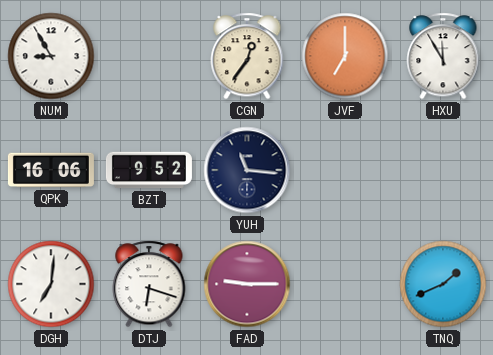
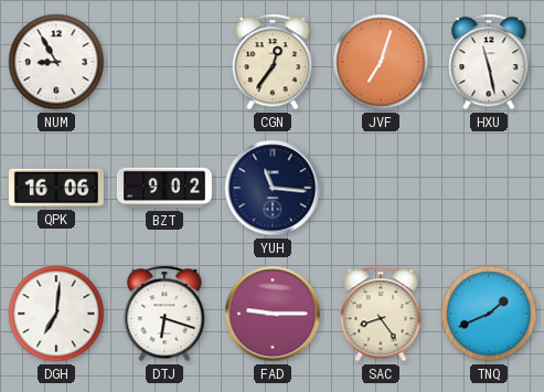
JVF: 7:00 -> 7:03
HXU: 11:55 -> 11:28
BZT: 9:52 -> 9:02
SAC: none -> 8:24
